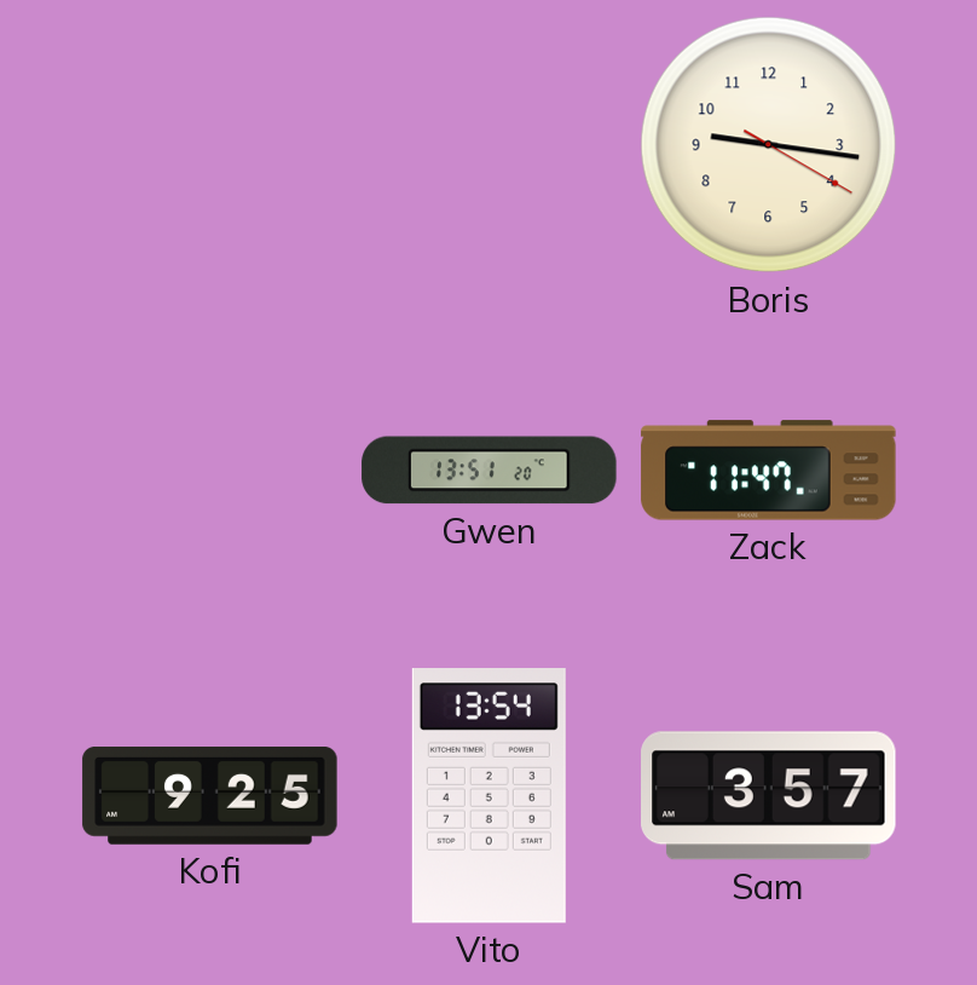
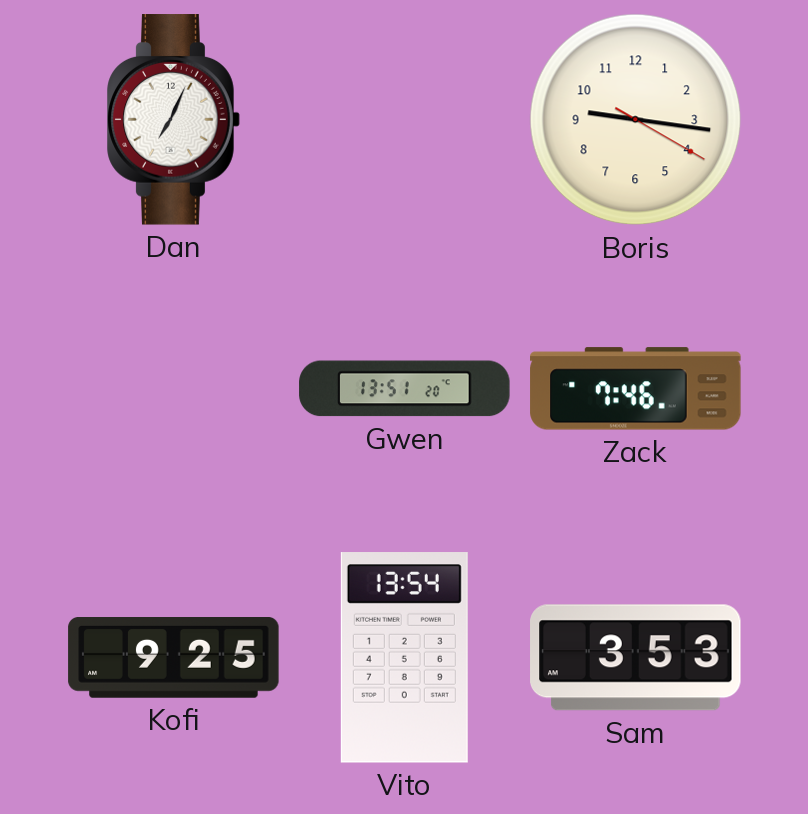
Dan: none -> 7:04
Zack: 11:47 -> 7:46
Sam: 3:57 -> 3:53
